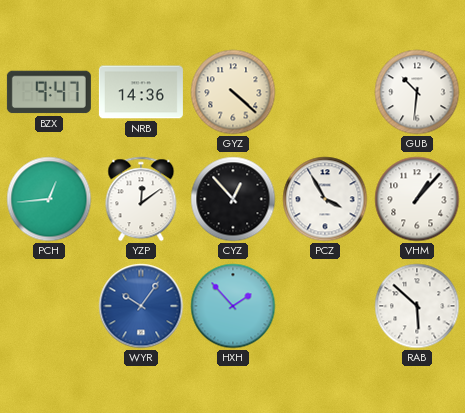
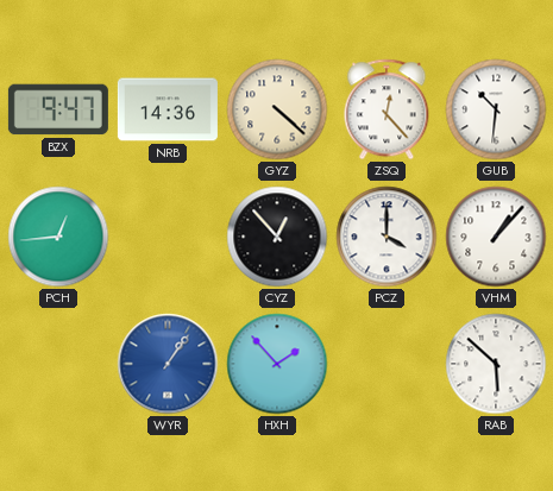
ZSQ: none -> 12:23
YZP: 12:09 -> none
PCZ: 3:55 -> 4:00
WYR: 10:06 -> 1:06
